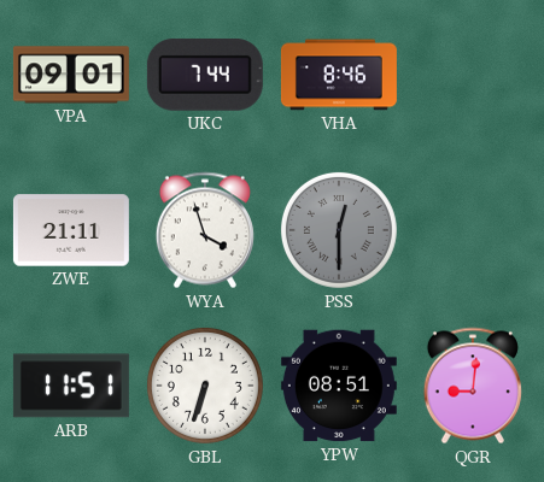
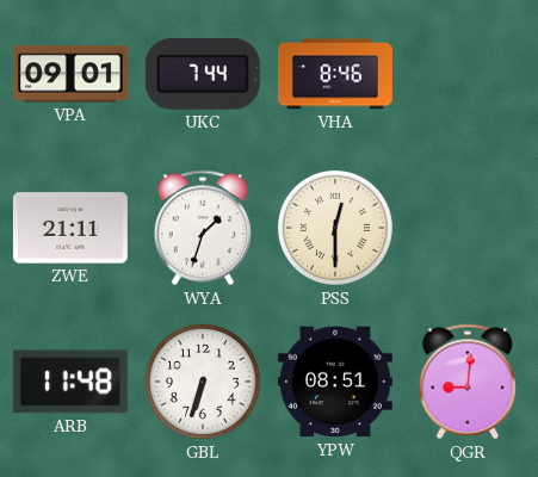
WYA: 3:57 -> 1:33
PSS dial: grey -> cream
ARB: 11:51 -> 11:48
